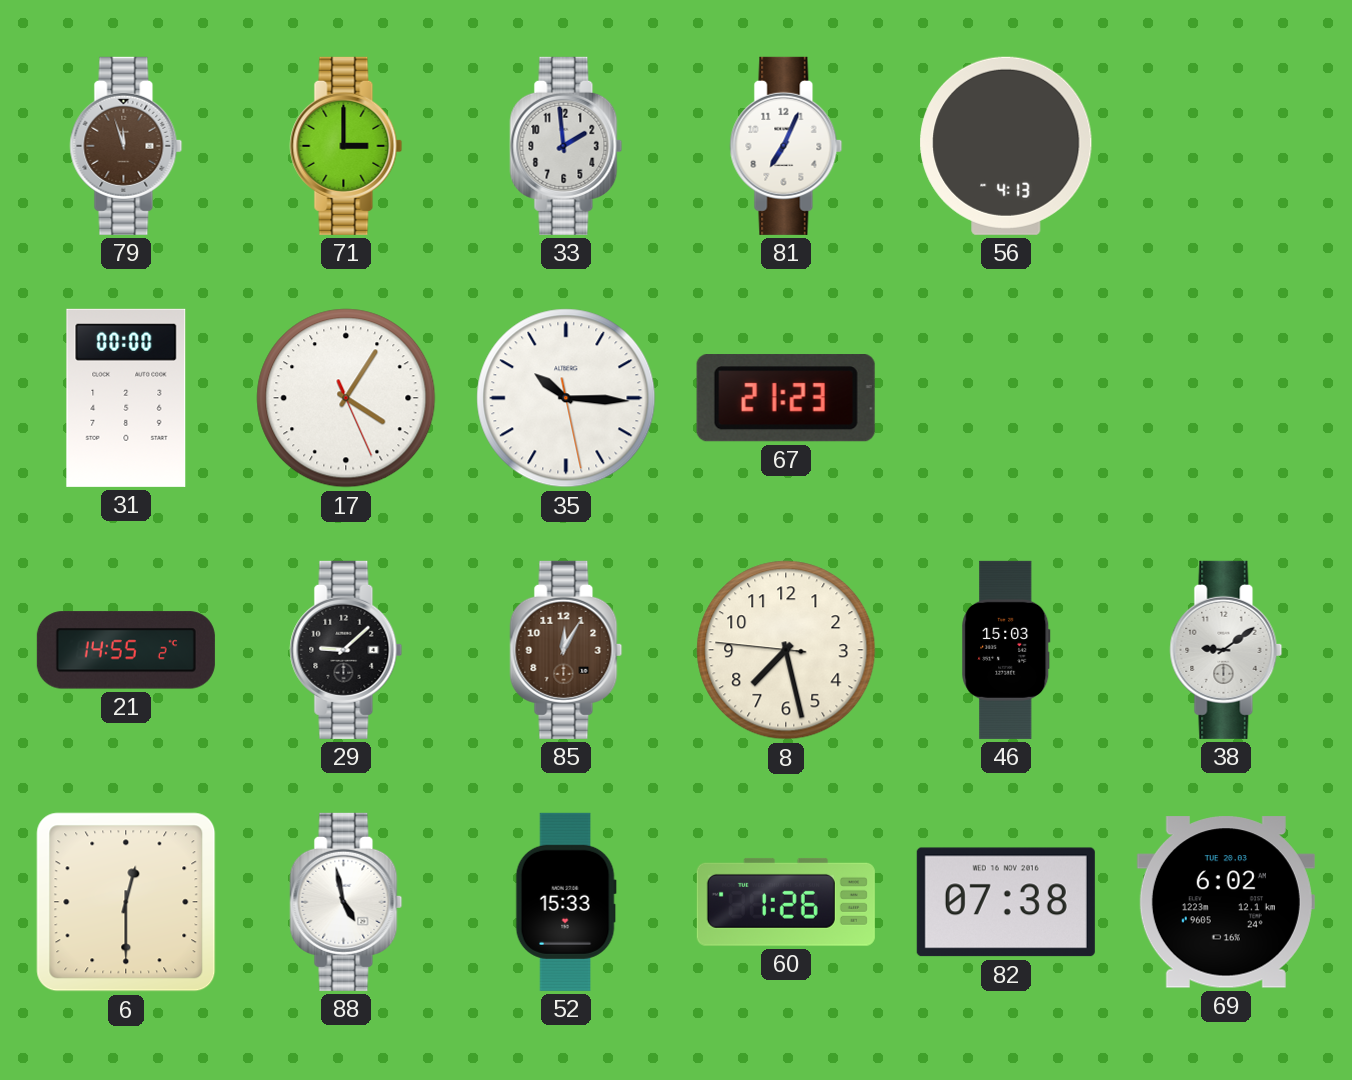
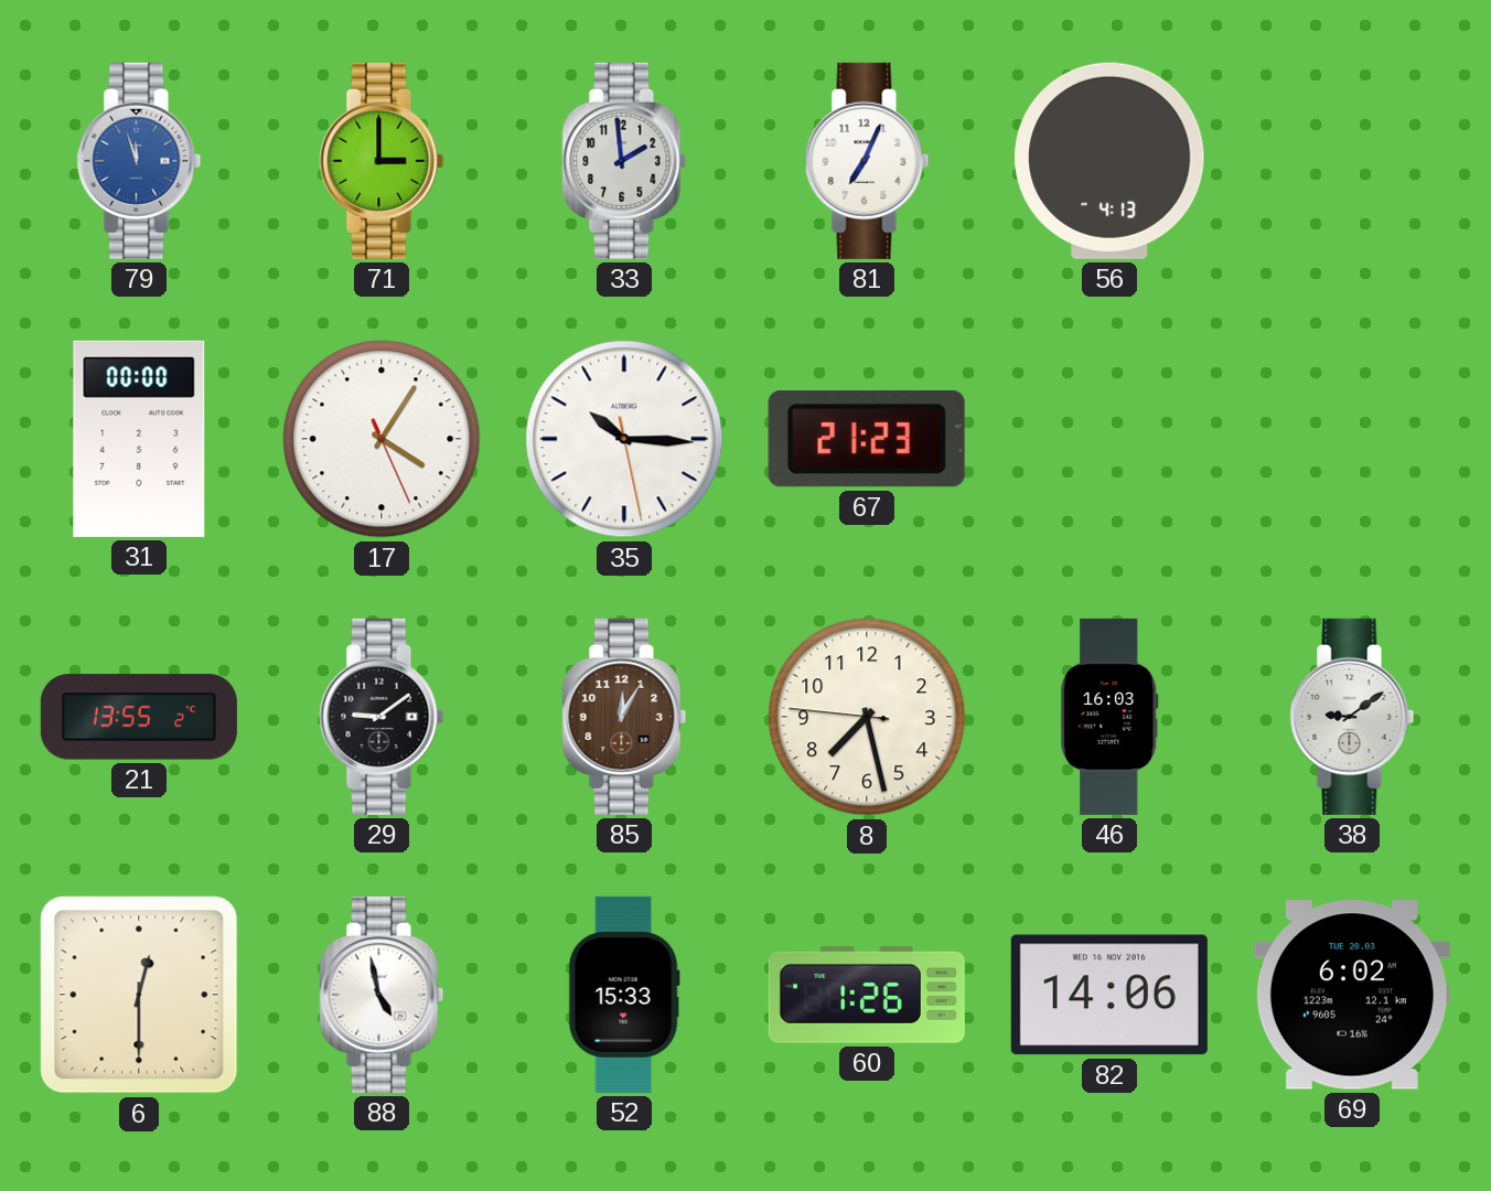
79 dial: brown -> blue
21: 14:55 -> 13:55
29: 9:08 -> 9:09
46: 15:03 -> 16:03
82: 07:38 -> 14:06
